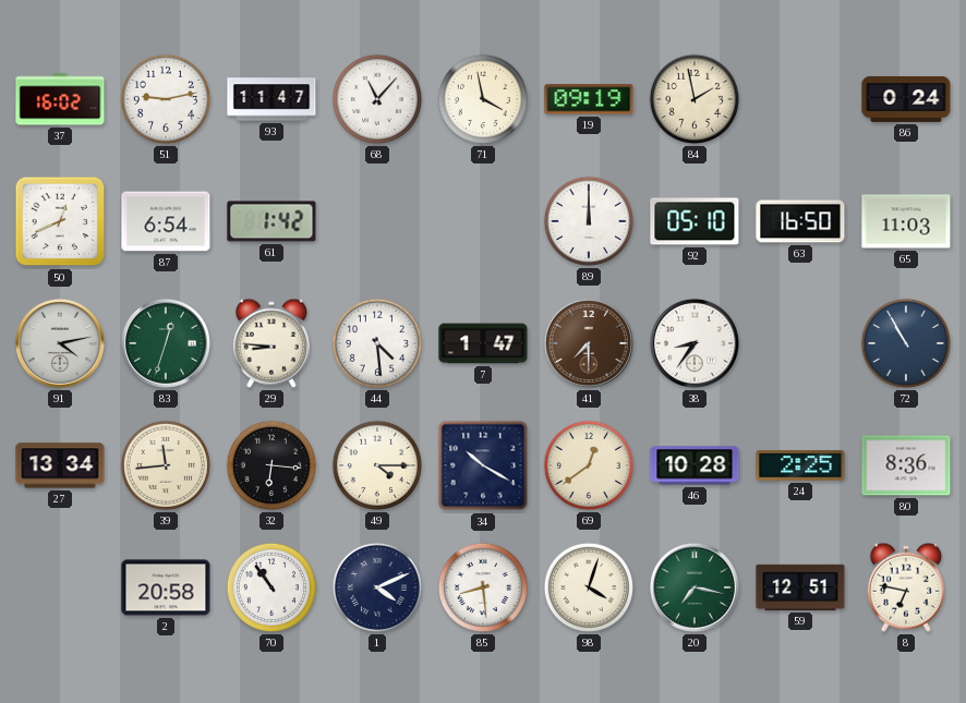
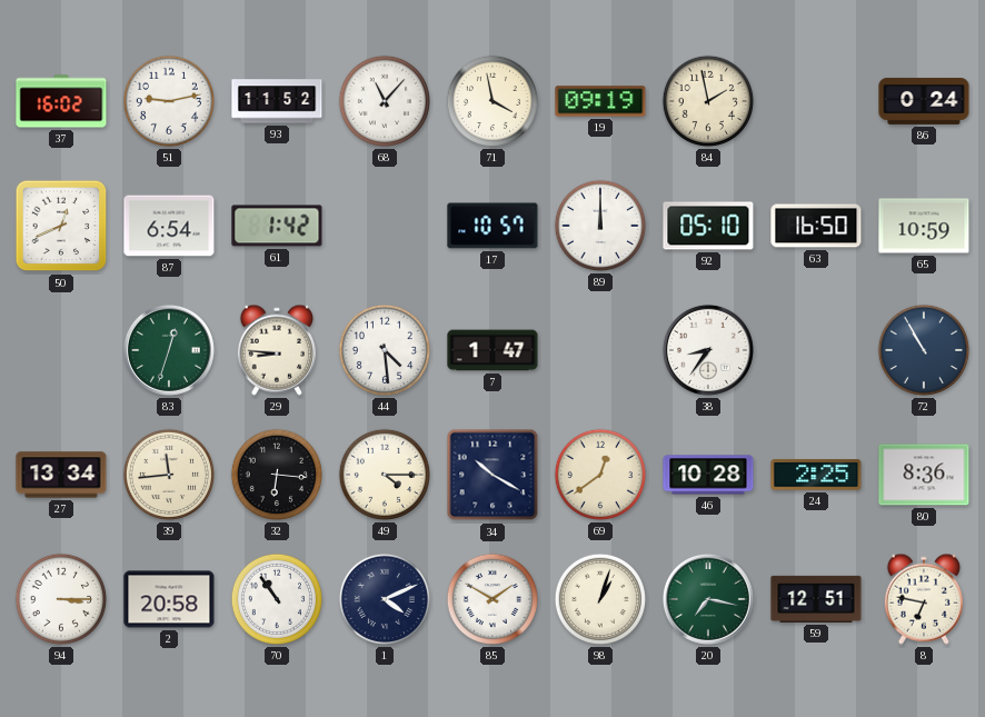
93: 11:47 -> 11:52
17: none -> 10:57
65: 11:03 -> 10:59
91: 4:13 -> none
41: 7:30 -> none
94: none -> 3:15
85: 8:29 -> 1:50
98: 4:03 -> 1:03
